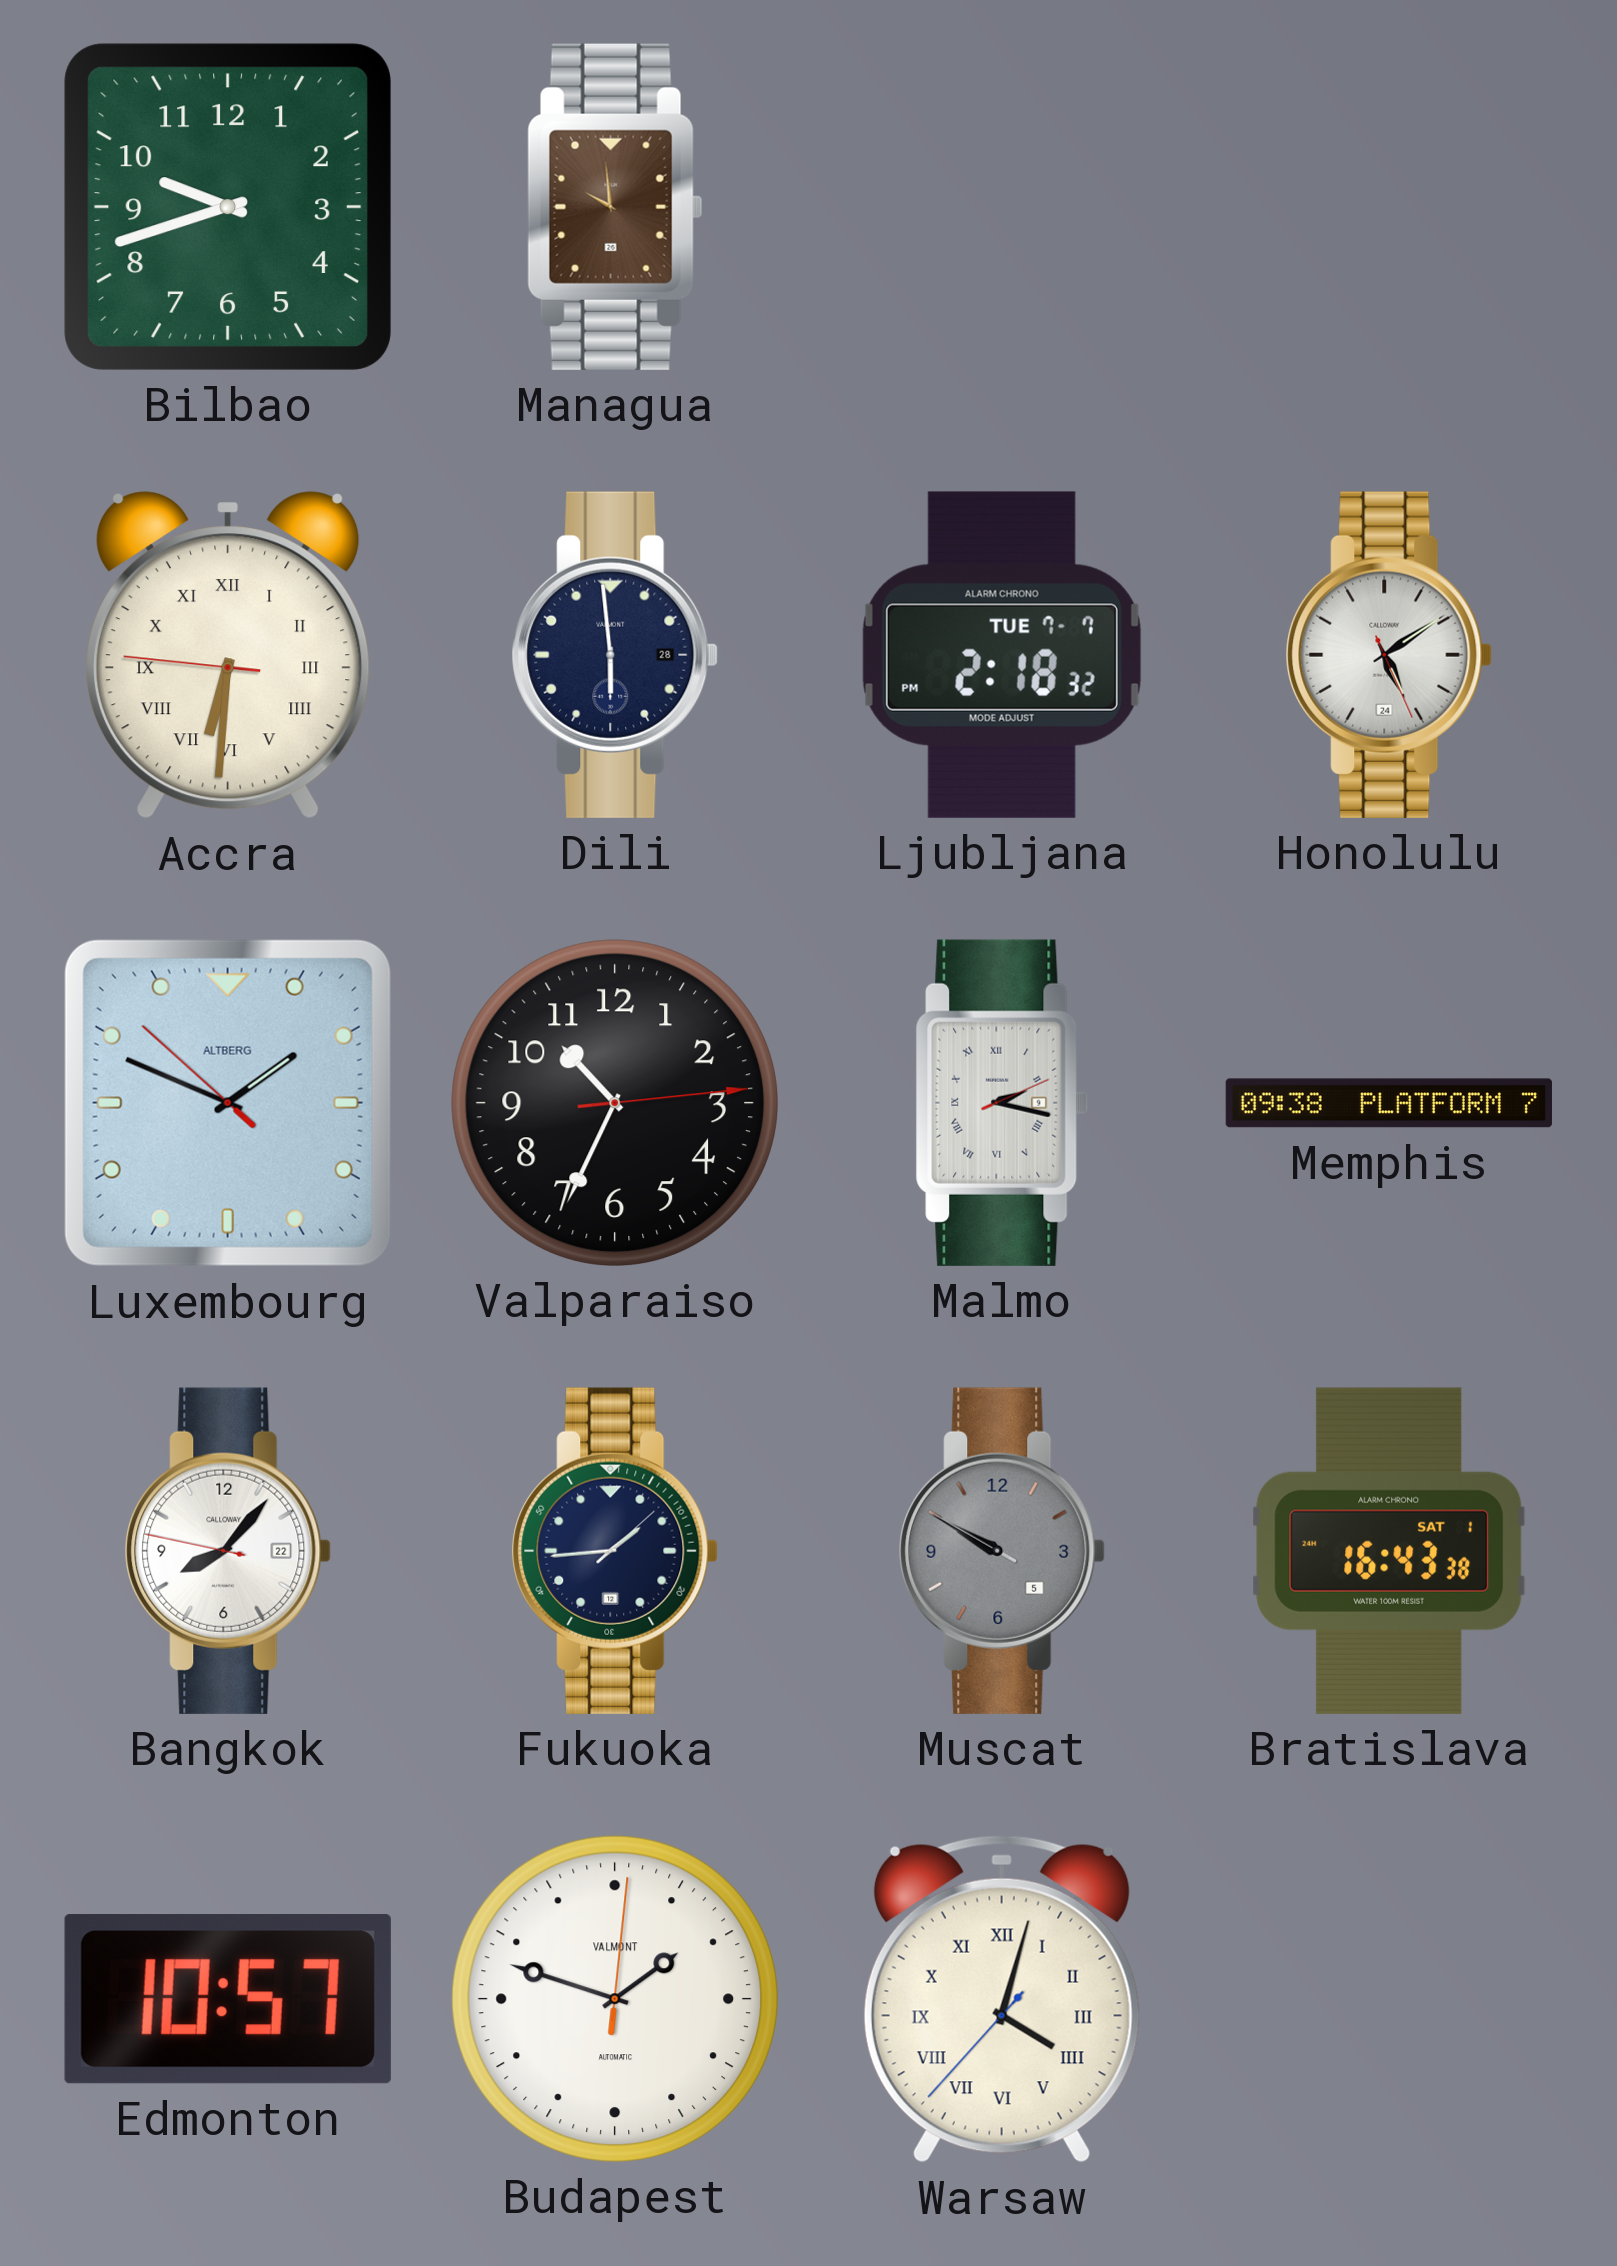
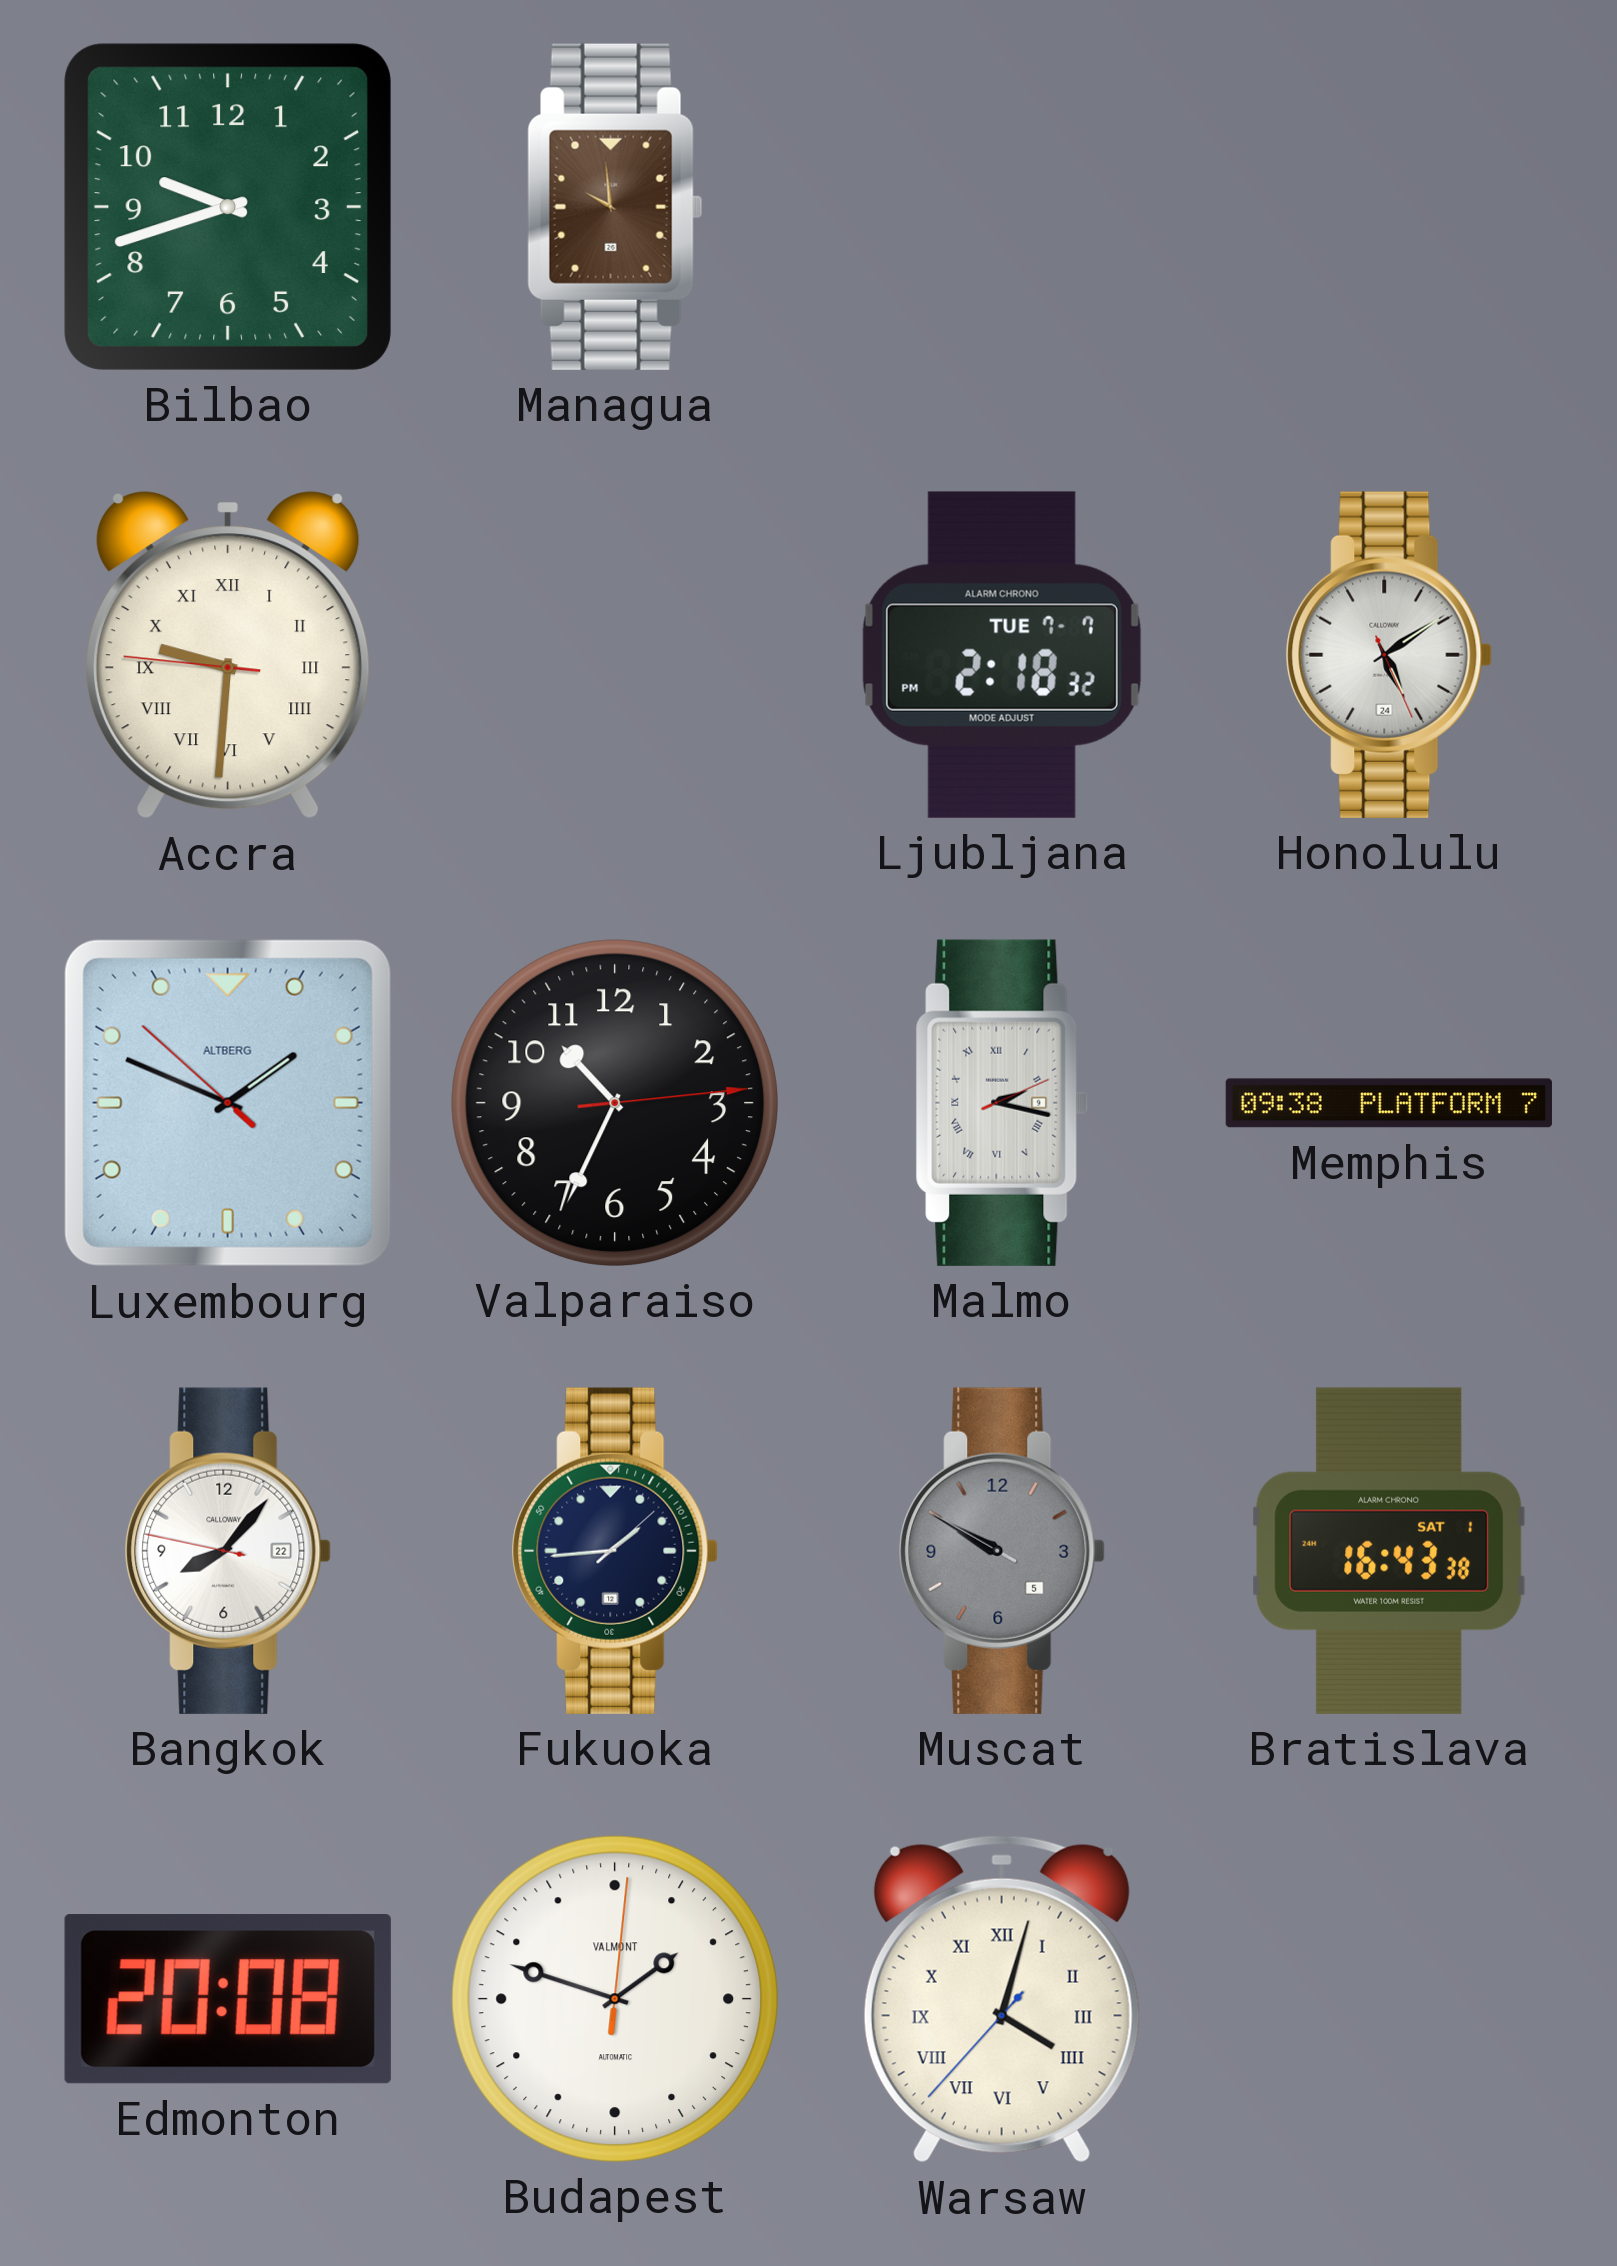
Accra: 6:30 -> 9:30
Dili: 5:59 -> none
Edmonton: 10:57 -> 20:08
